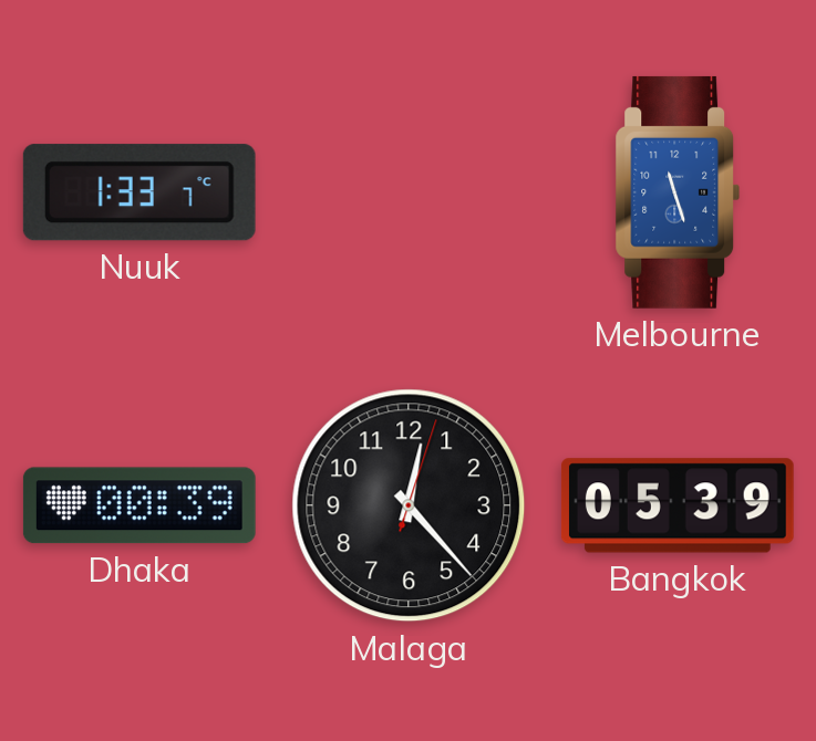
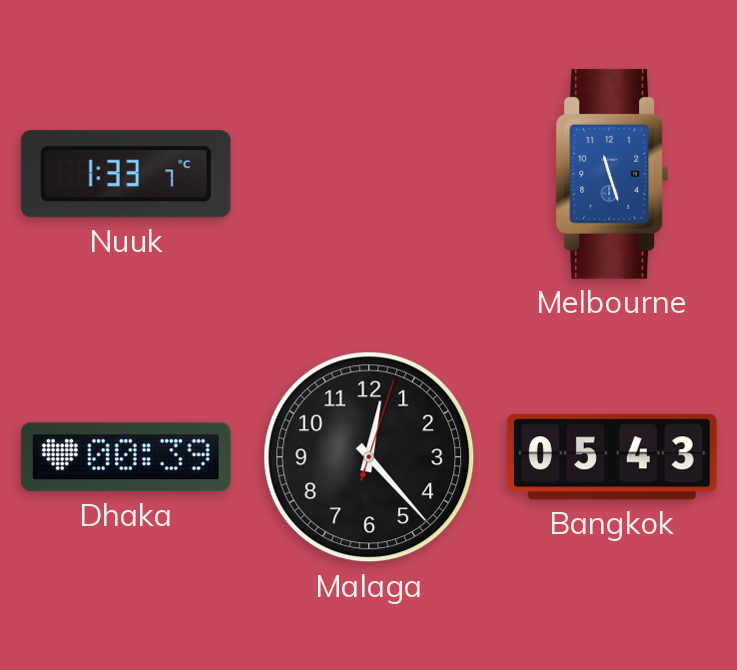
Bangkok: 05:39 -> 05:43
